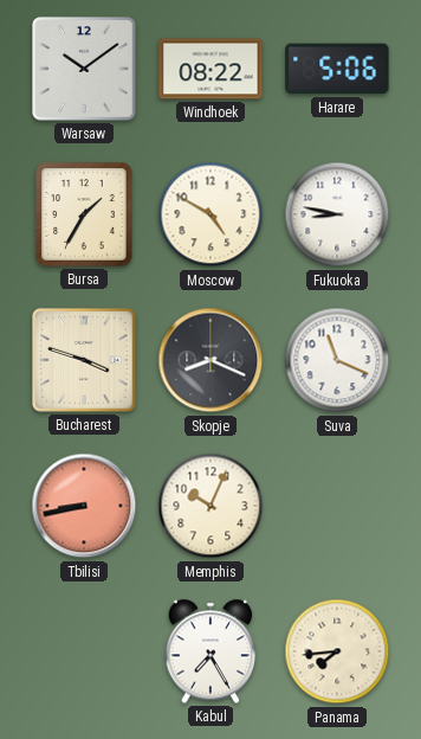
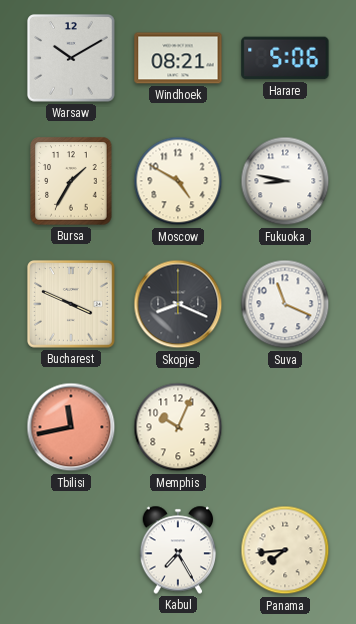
Warsaw: 10:09 -> 10:10
Windhoek: 08:22 -> 08:21
Bucharest: 3:48 -> 3:49
Tbilisi: 8:43 -> 11:43
